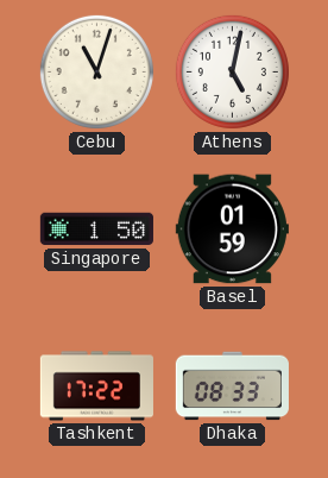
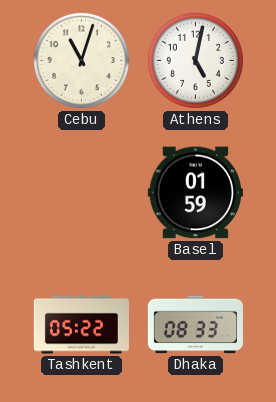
Singapore: 1:50 -> none
Tashkent: 17:22 -> 05:22
